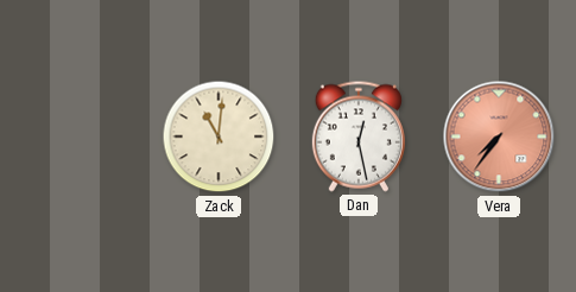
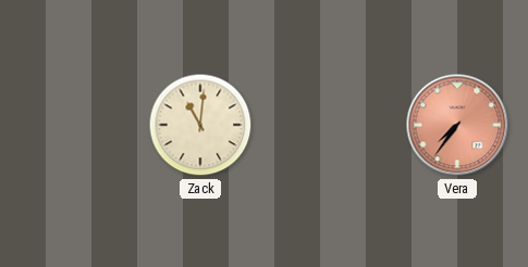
Dan: 12:28 -> none
